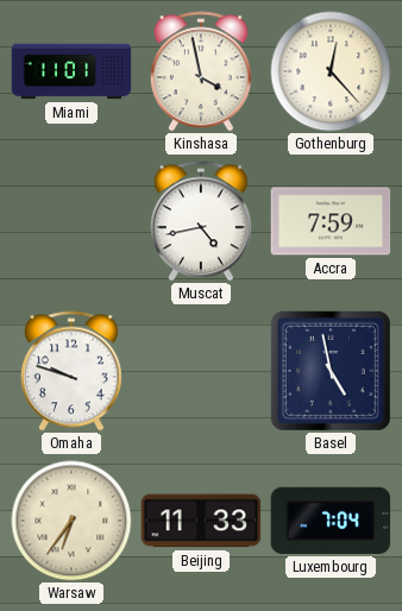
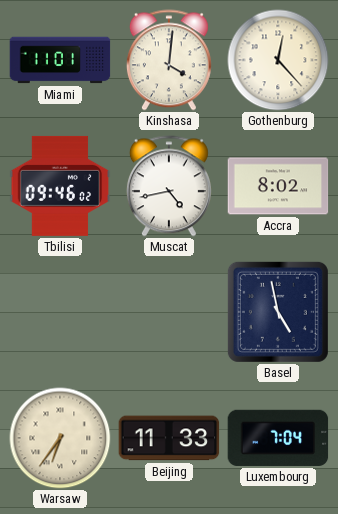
Kinshasa: 3:58 -> 4:01
Tbilisi: none -> 09:46
Accra: 7:59 -> 8:02
Omaha: 9:48 -> none
